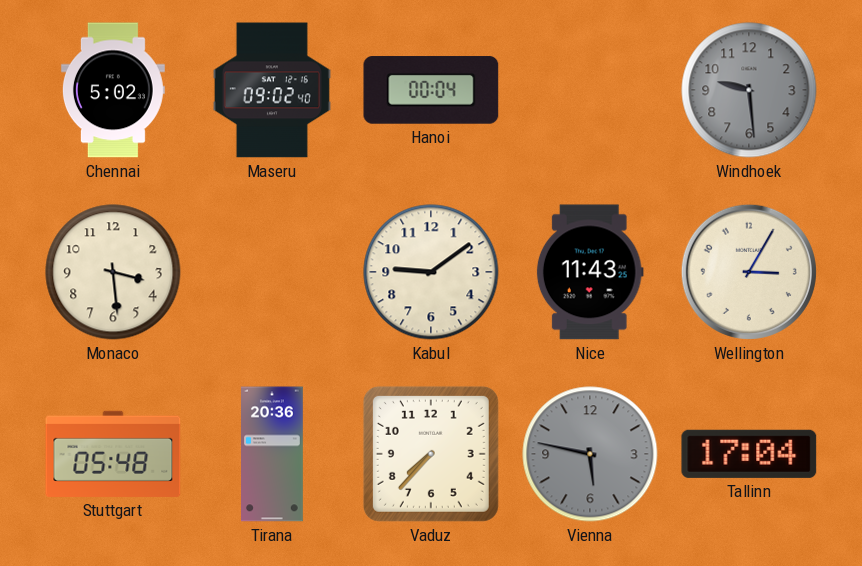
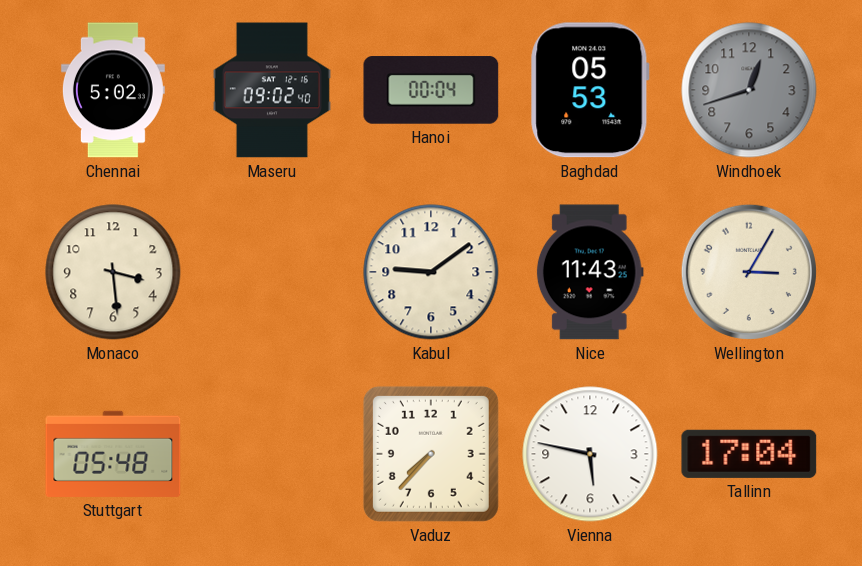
Baghdad: none -> 05:53
Windhoek: 9:29 -> 12:42
Tirana: 20:36 -> none
Vienna dial: grey -> white
